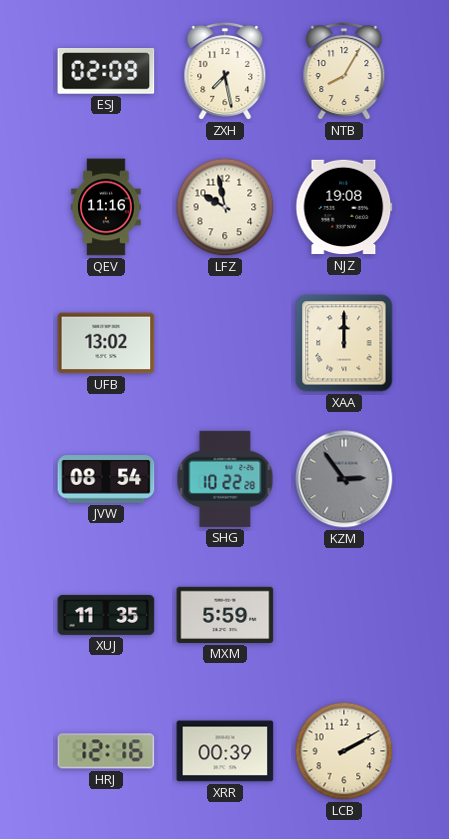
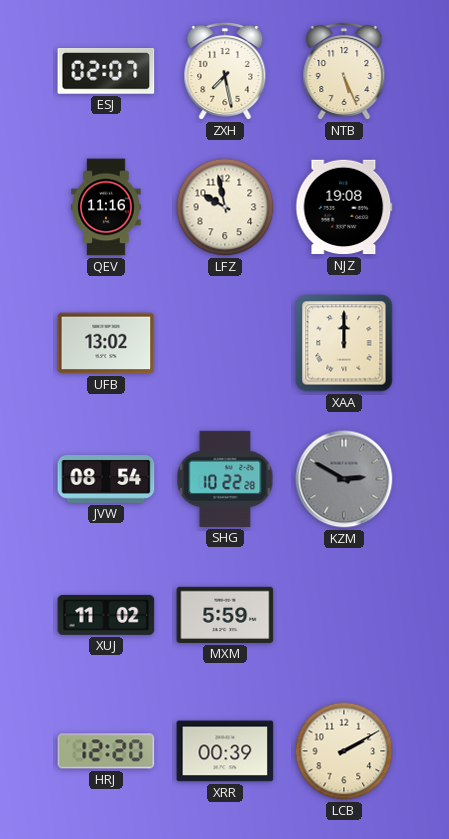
ESJ: 02:09 -> 02:07
NTB: 8:05 -> 5:26
KZM: 2:54 -> 2:50
XUJ: 11:35 -> 11:02
HRJ: 12:16 -> 12:20
